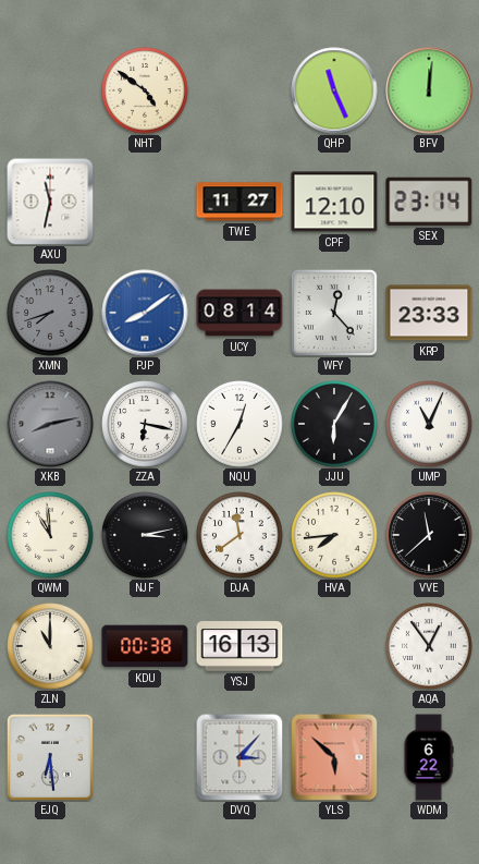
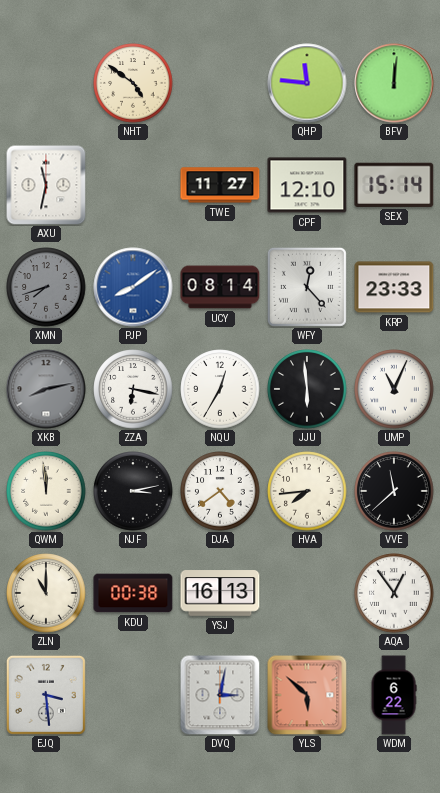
QHP: 11:26 -> 11:46
SEX: 23:14 -> 15:14
JJU: 6:05 -> 5:59
QWM: 10:59 -> 11:59
DJA: 11:39 -> 4:39
EJQ: 6:29 -> 3:29
DVQ: 3:07 -> 3:02
